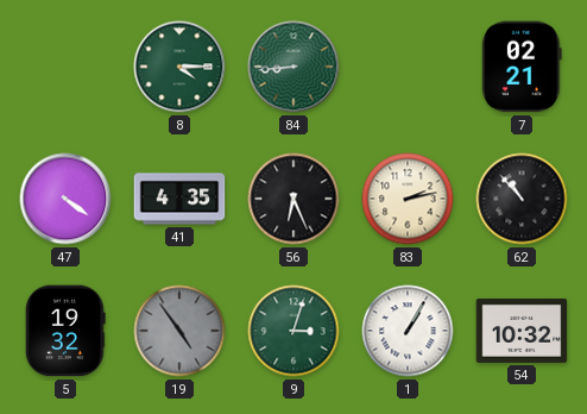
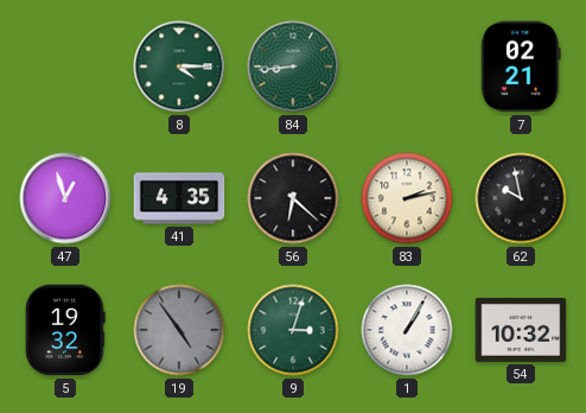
47: 4:21 -> 12:57
56: 6:26 -> 6:22
62: 10:53 -> 9:58
